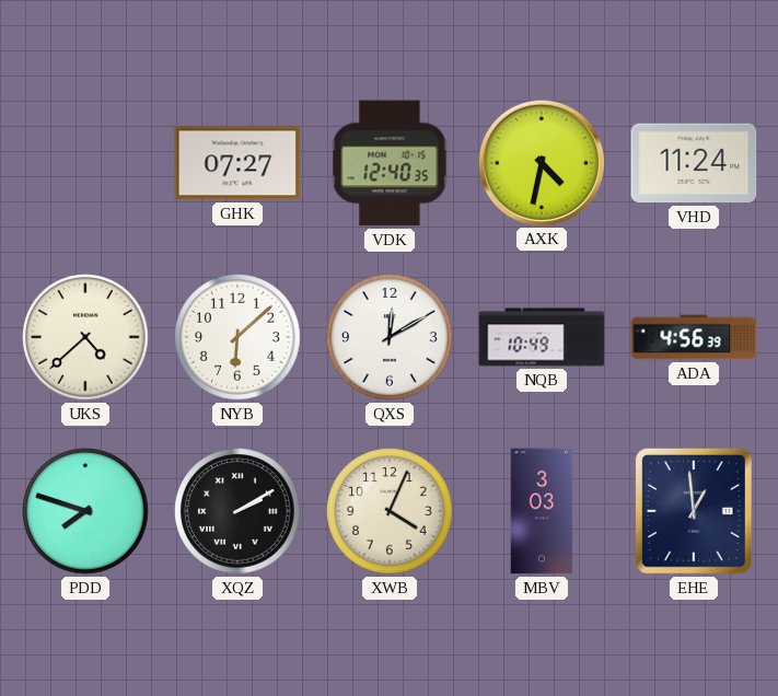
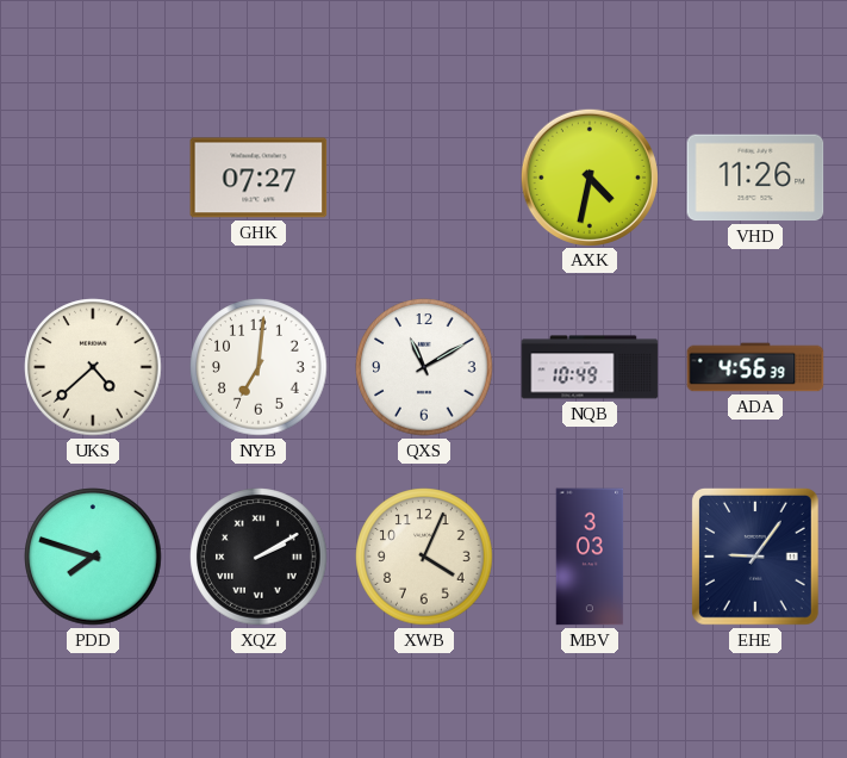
VDK: 12:40 -> none
VHD: 11:24 -> 11:26
NYB: 6:08 -> 7:01
QXS: 12:10 -> 11:10
EHE: 12:59 -> 9:06
